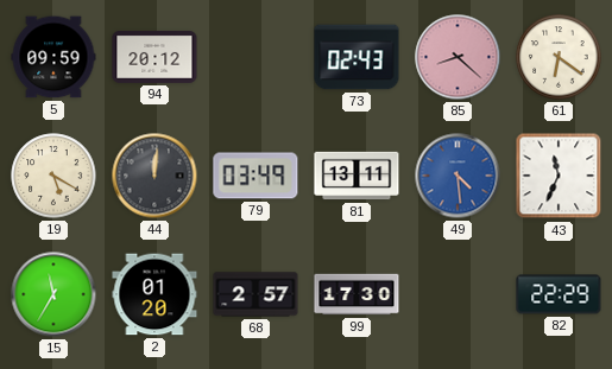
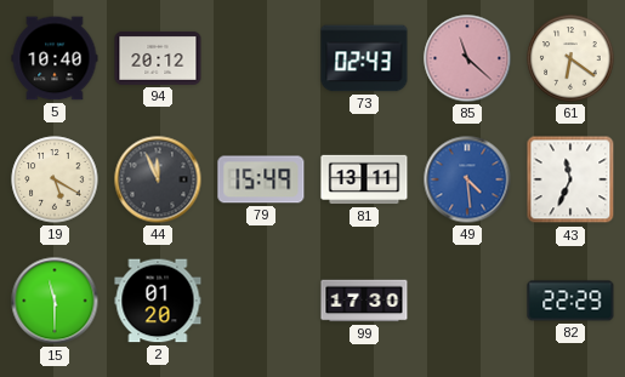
5: 09:59 -> 10:40
85: 8:22 -> 11:22
44: 12:01 -> 11:56
79: 03:49 -> 15:49
15: 11:35 -> 11:30
68: 2:57 -> none
